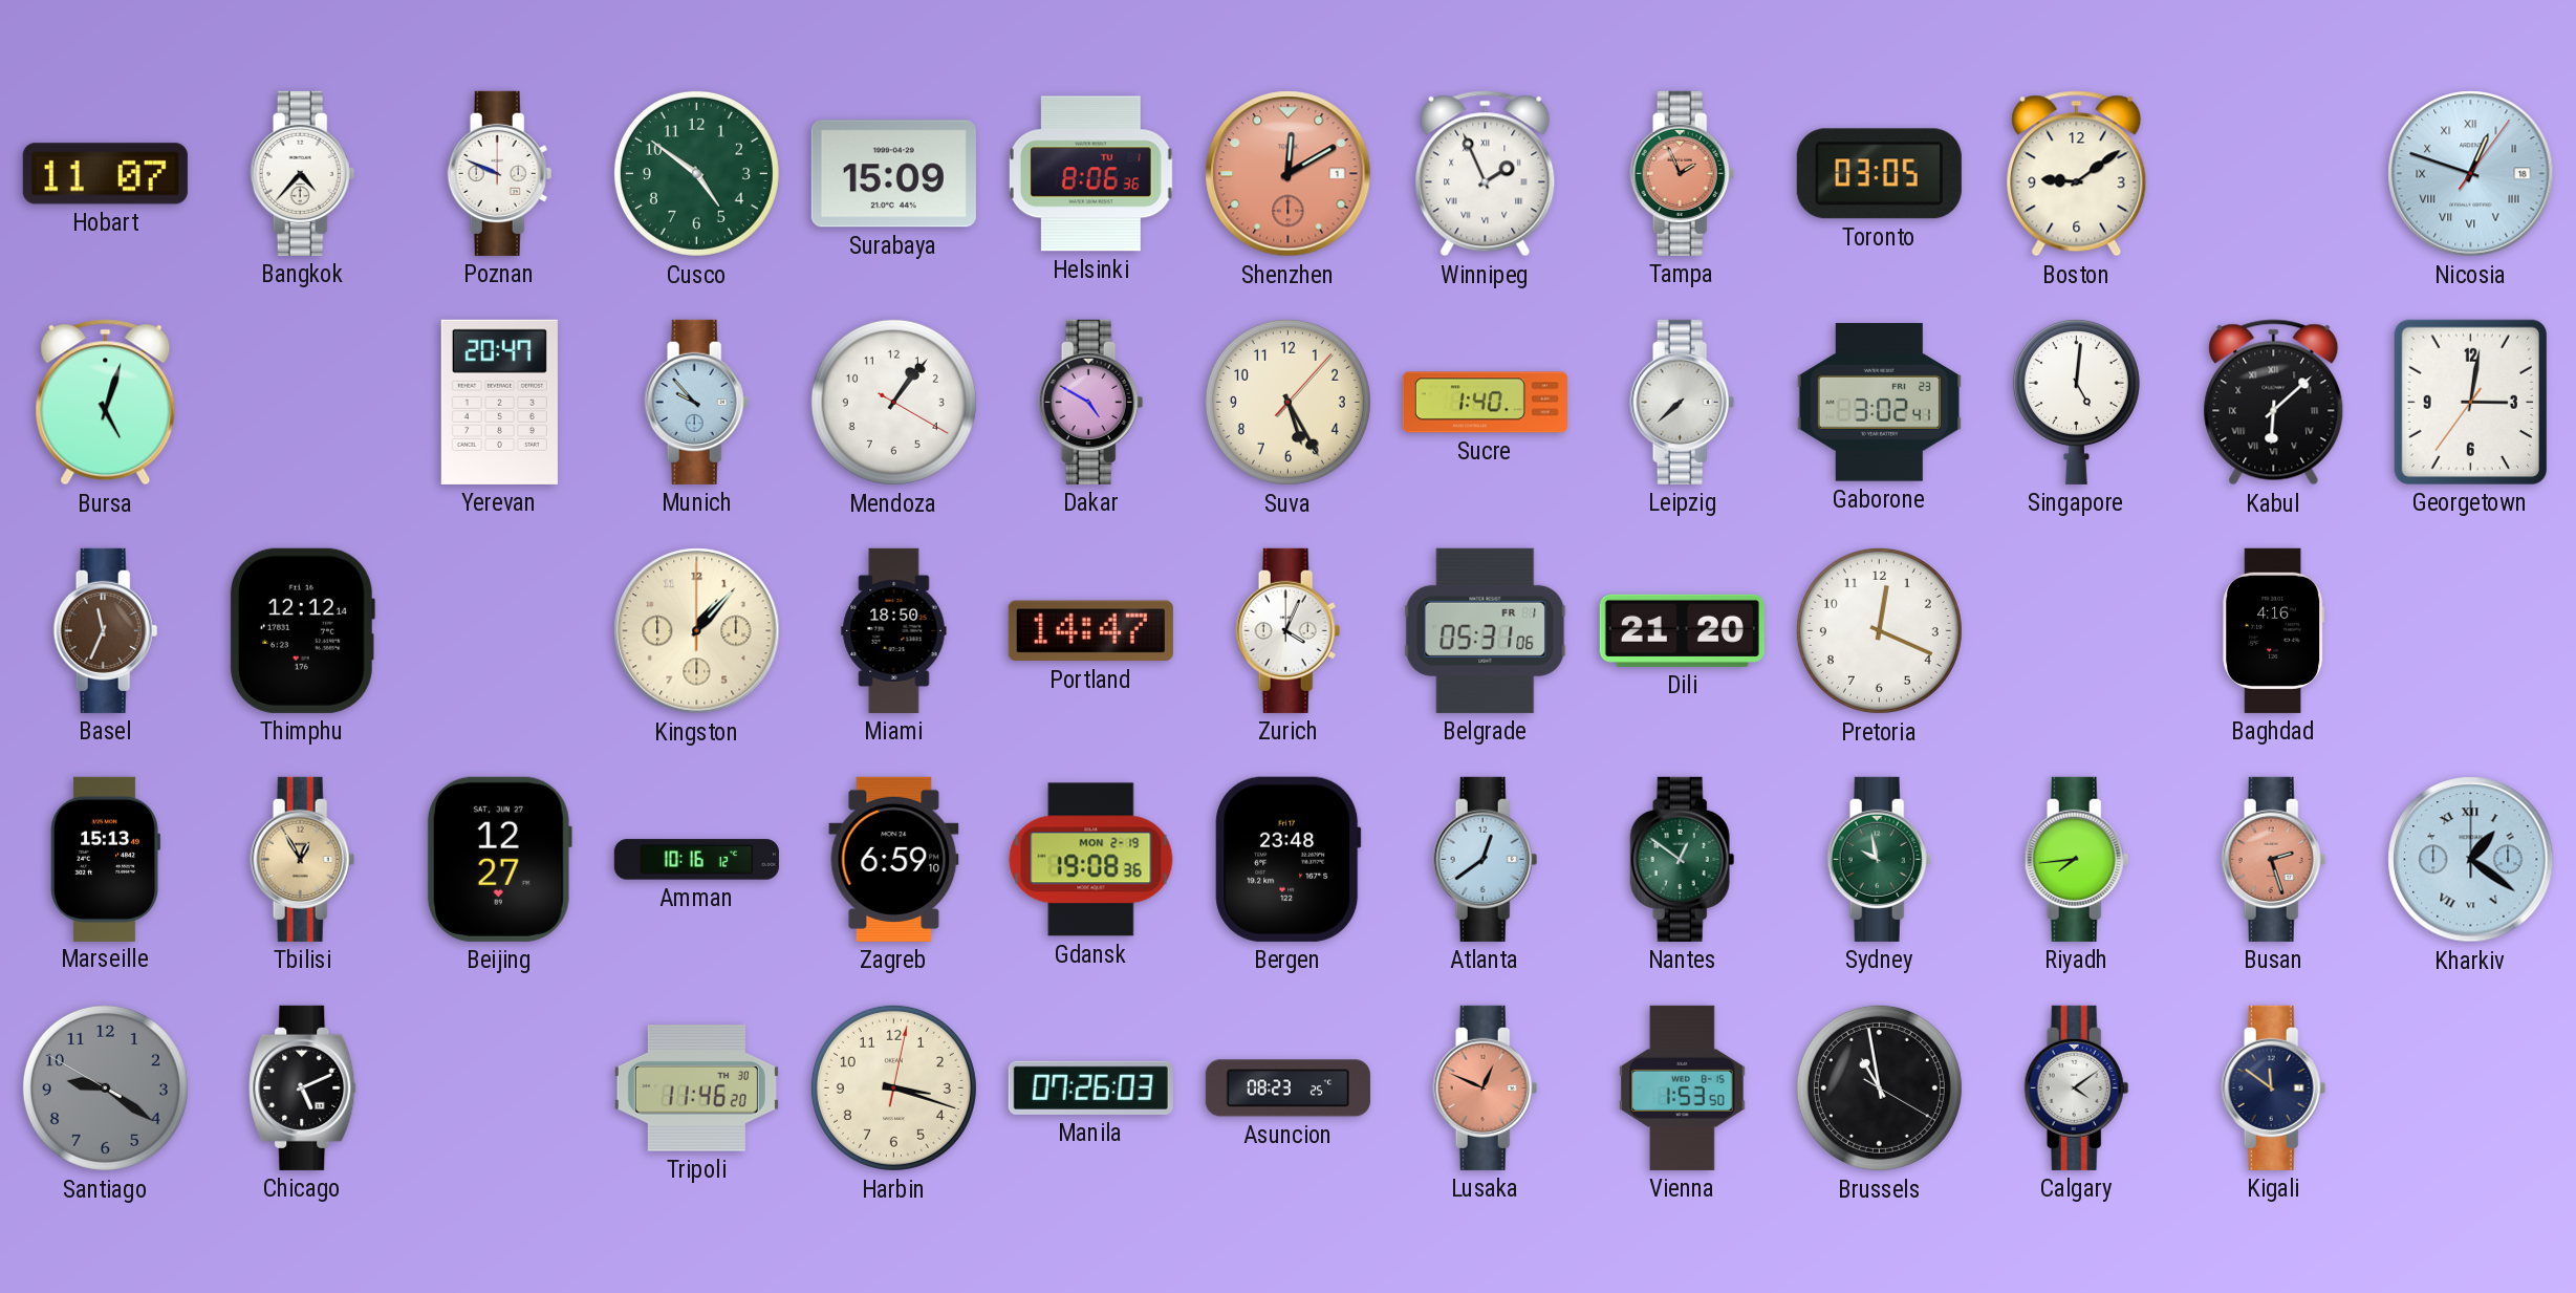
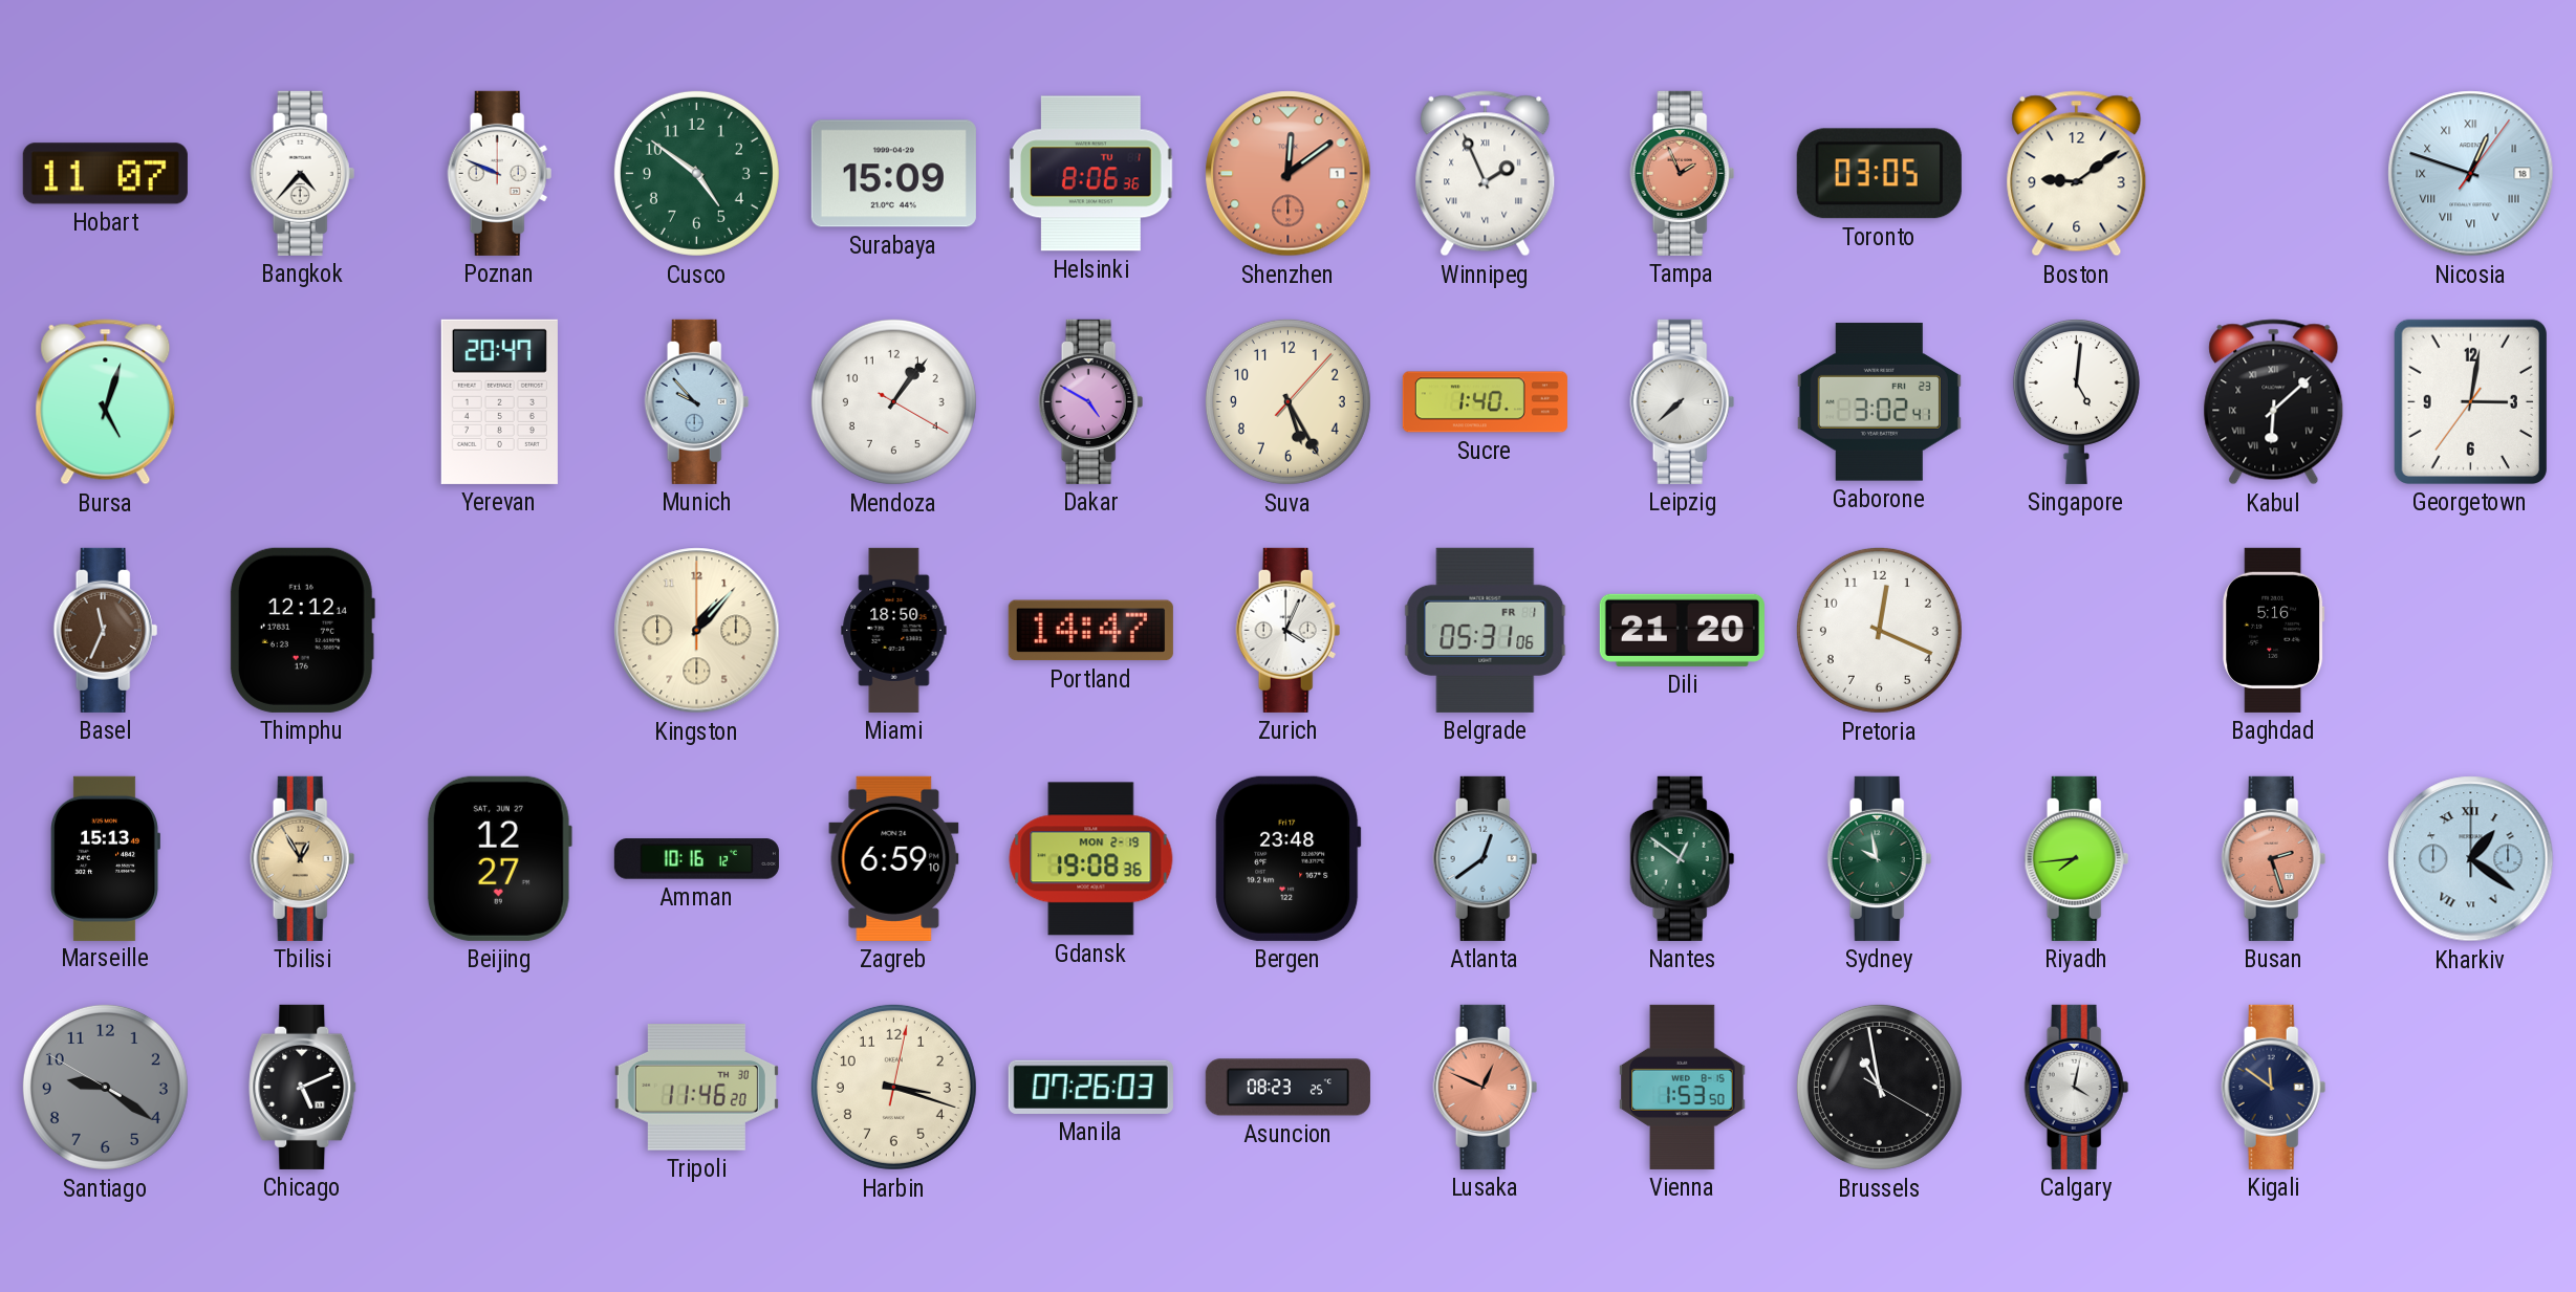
Shenzhen: 12:10 -> 12:09
Baghdad: 4:16 -> 5:16
Calgary: 4:09 -> 4:02
